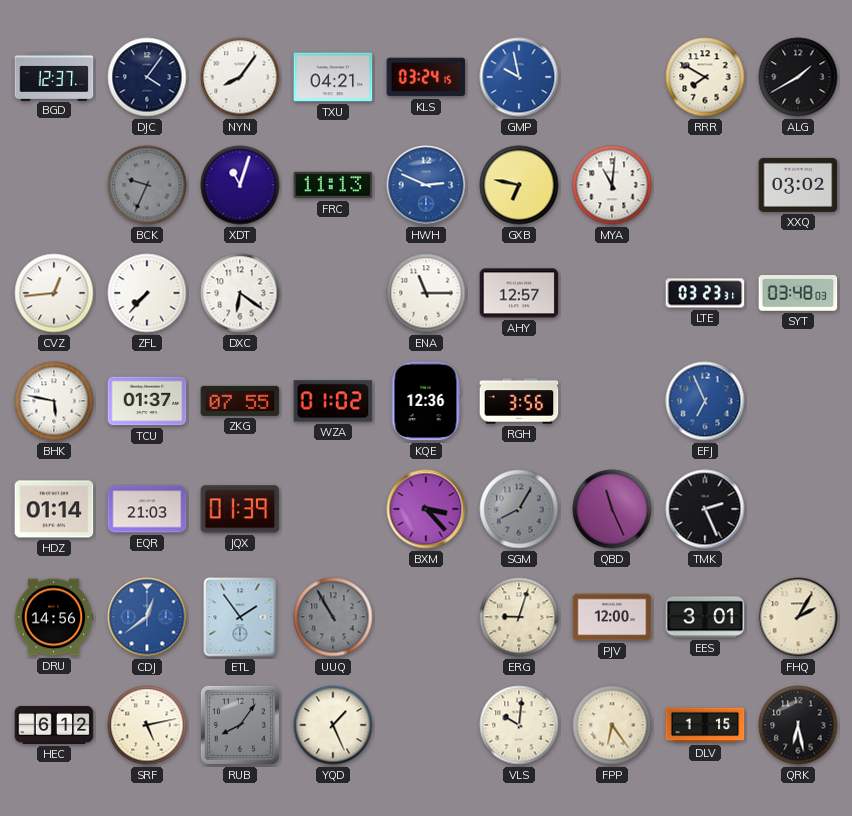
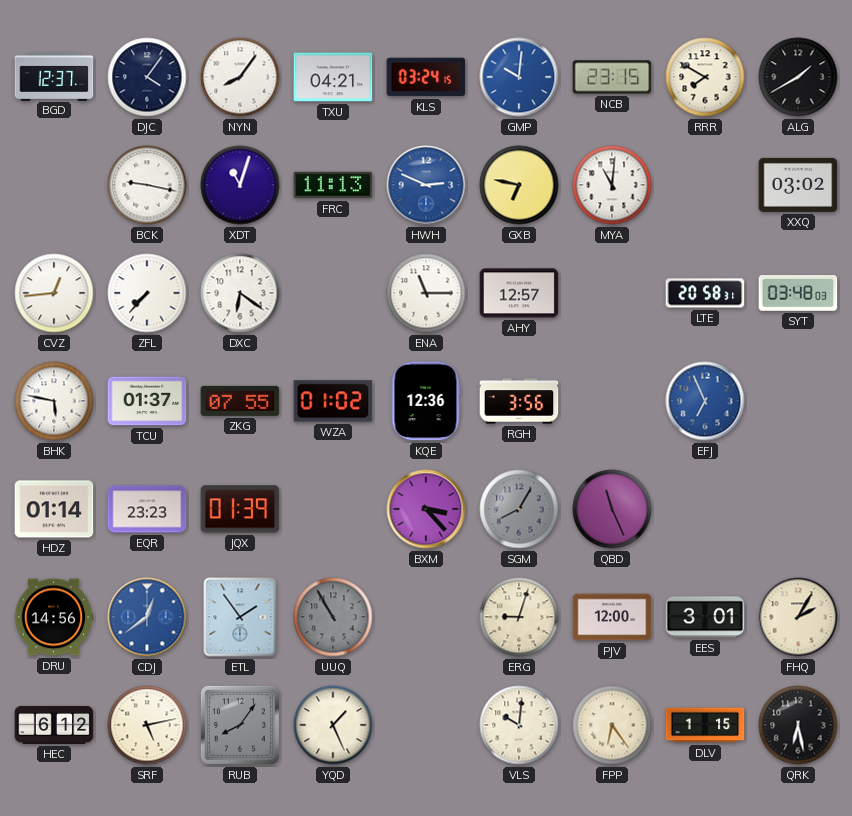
GMP: 9:58 -> 10:01
NCB: none -> 23:15
BCK: 9:34 -> 9:17
BCK dial: grey -> white
LTE: 03:23 -> 20:58
EQR: 21:03 -> 23:23
TMK: 2:26 -> none
